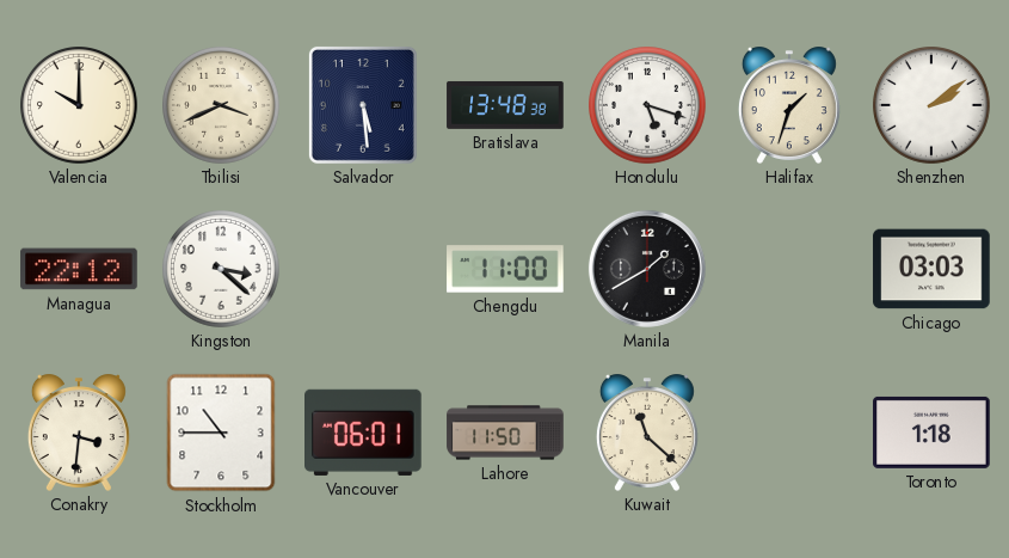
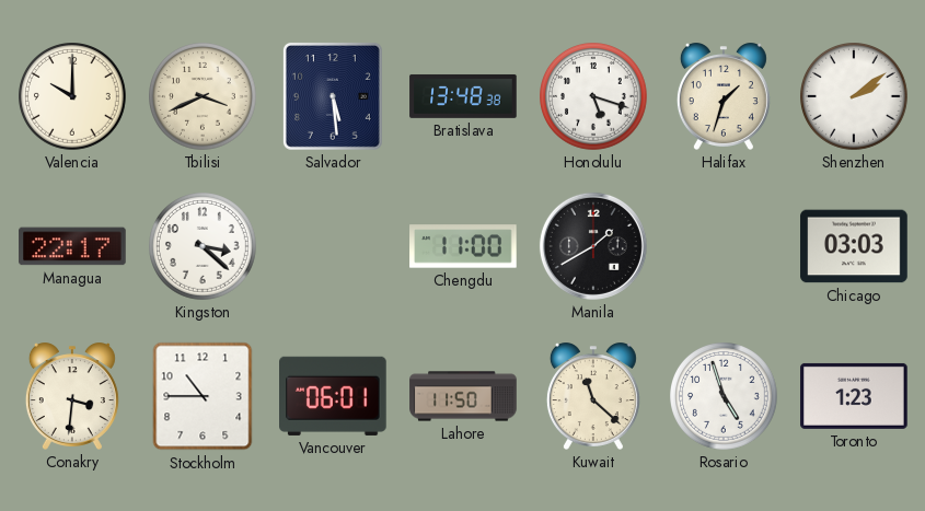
Managua: 22:12 -> 22:17
Rosario: none -> 4:57
Toronto: 1:18 -> 1:23
